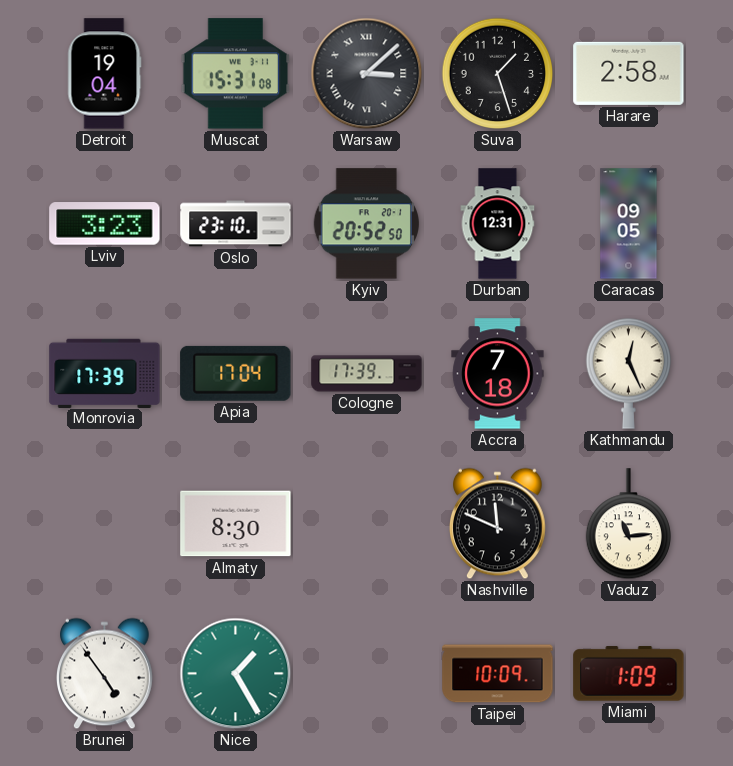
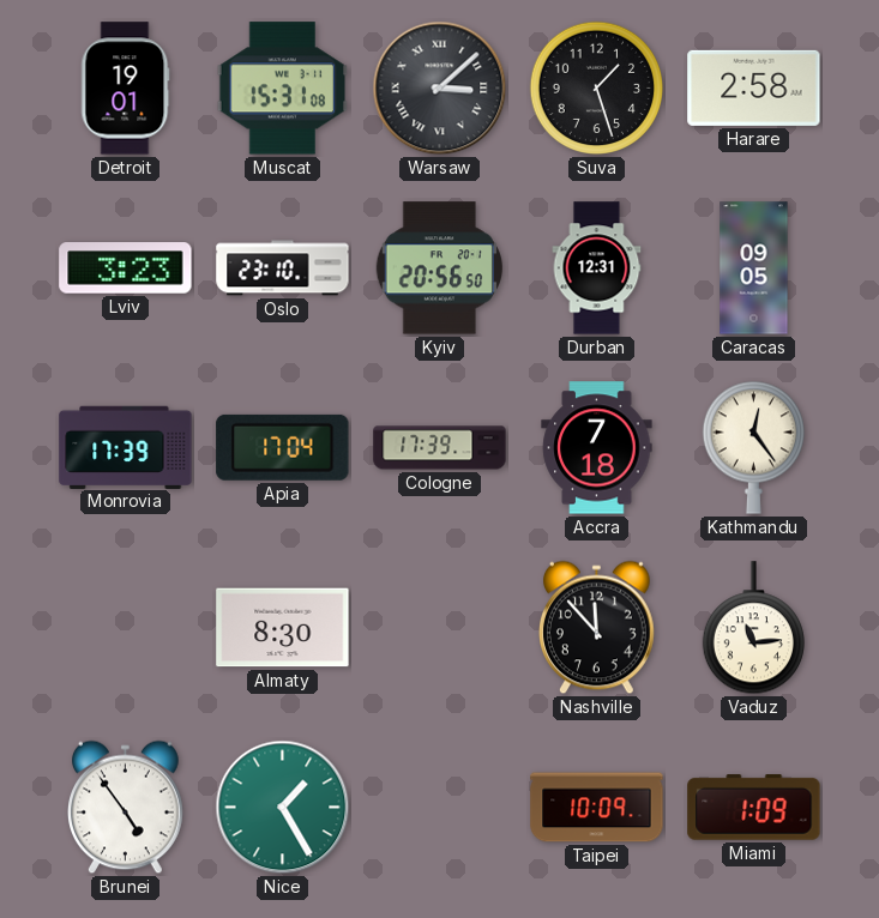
Detroit: 19:04 -> 19:01
Kyiv: 20:52 -> 20:56
Kathmandu: 12:26 -> 12:24
Nashville: 11:49 -> 11:53
